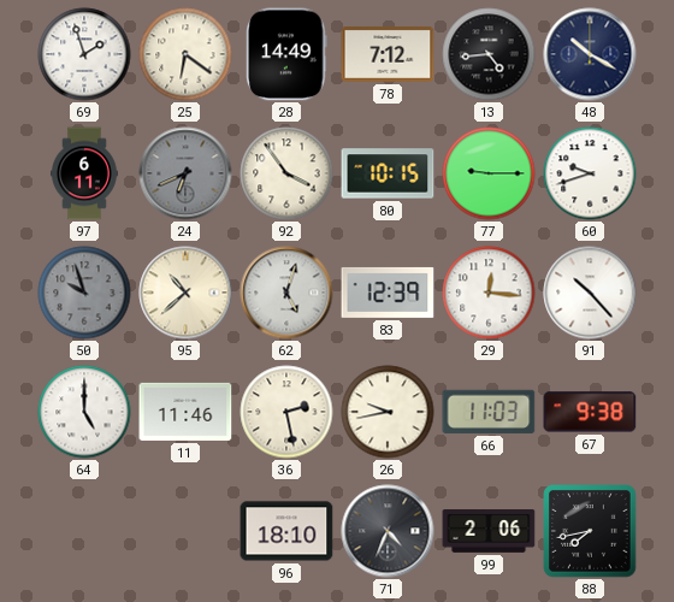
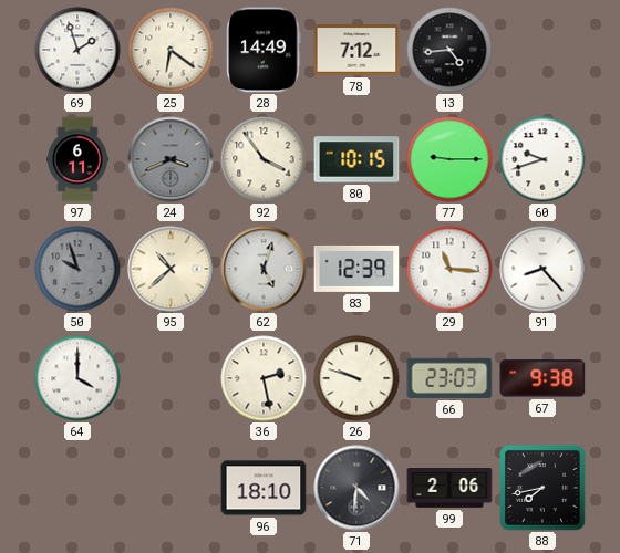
48: 10:20 -> none
24: 6:41 -> 3:41
29: 12:16 -> 11:16
91: 10:23 -> 8:23
64: 5:00 -> 4:00
11: 11:46 -> none
26: 9:43 -> 9:48
66: 11:03 -> 23:03
71: 4:34 -> 4:31
